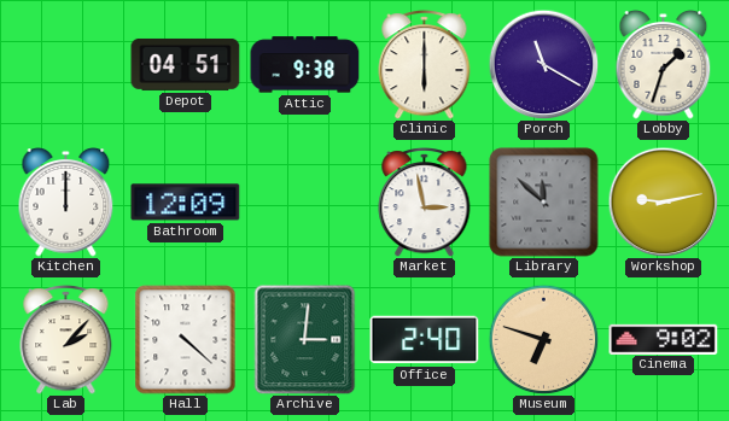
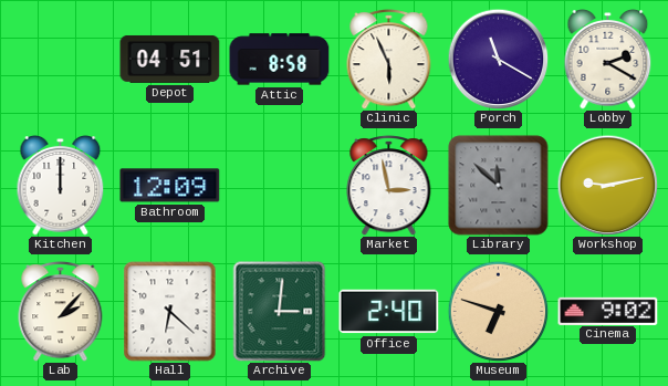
Attic: 9:38 -> 8:58
Clinic: 6:00 -> 5:56
Lobby: 1:33 -> 2:20
Hall: 4:22 -> 6:22
